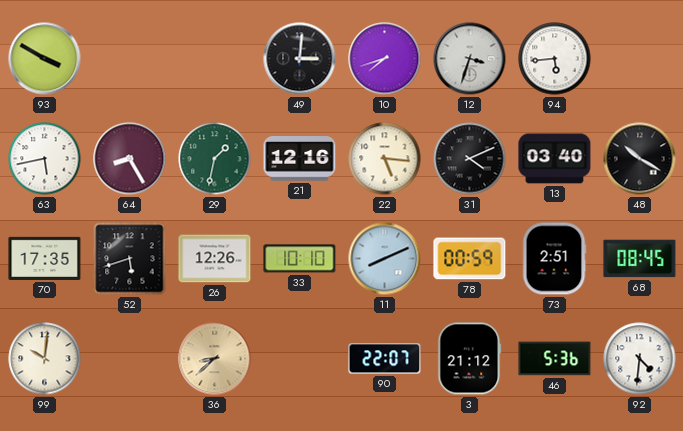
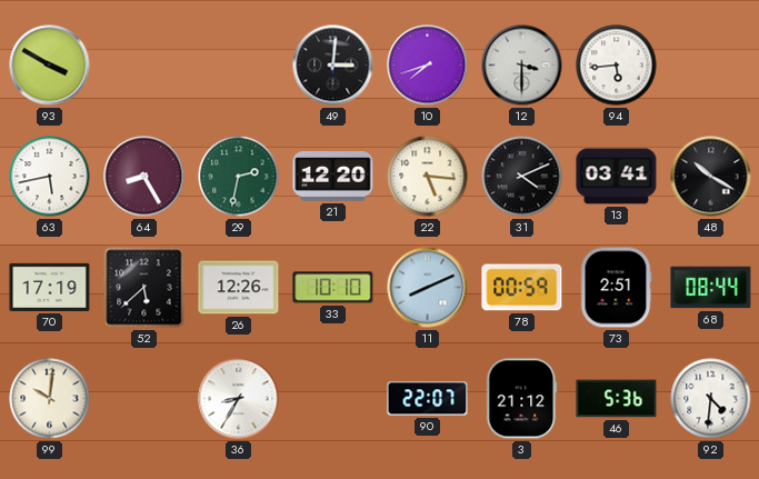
12: 3:33 -> 3:30
29: 1:32 -> 2:32
21: 12:16 -> 12:20
13: 03:40 -> 03:41
70: 17:35 -> 17:19
52: 5:42 -> 5:38
68: 08:45 -> 08:44
36: 8:38 -> 8:35
36 dial: champagne -> white
